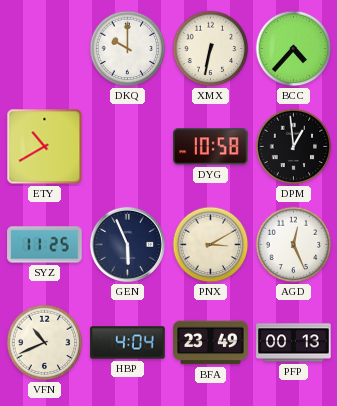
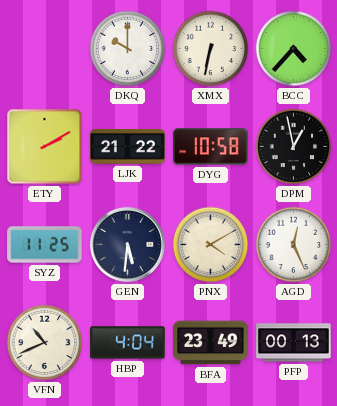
ETY: 10:40 -> 2:10
LJK: none -> 21:22
DPM: 12:59 -> 12:58
GEN: 5:56 -> 5:31
PNX: 3:10 -> 4:10
